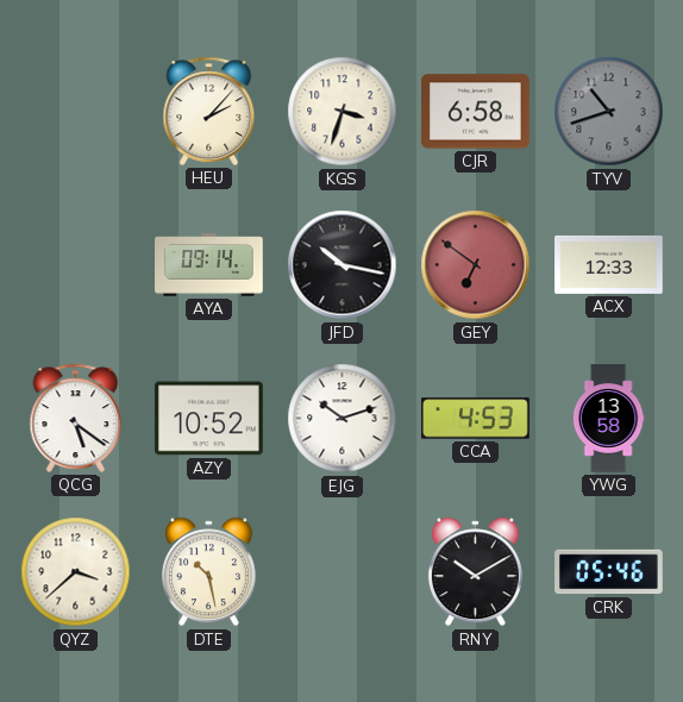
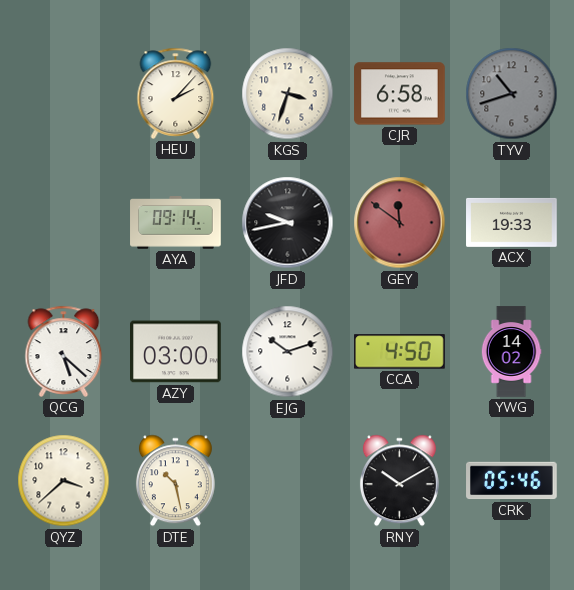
JFD: 10:17 -> 9:43
GEY: 6:51 -> 11:51
ACX: 12:33 -> 19:33
QCG: 5:21 -> 5:22
AZY: 10:52 -> 03:00
CCA: 4:53 -> 4:50
YWG: 13:58 -> 14:02
